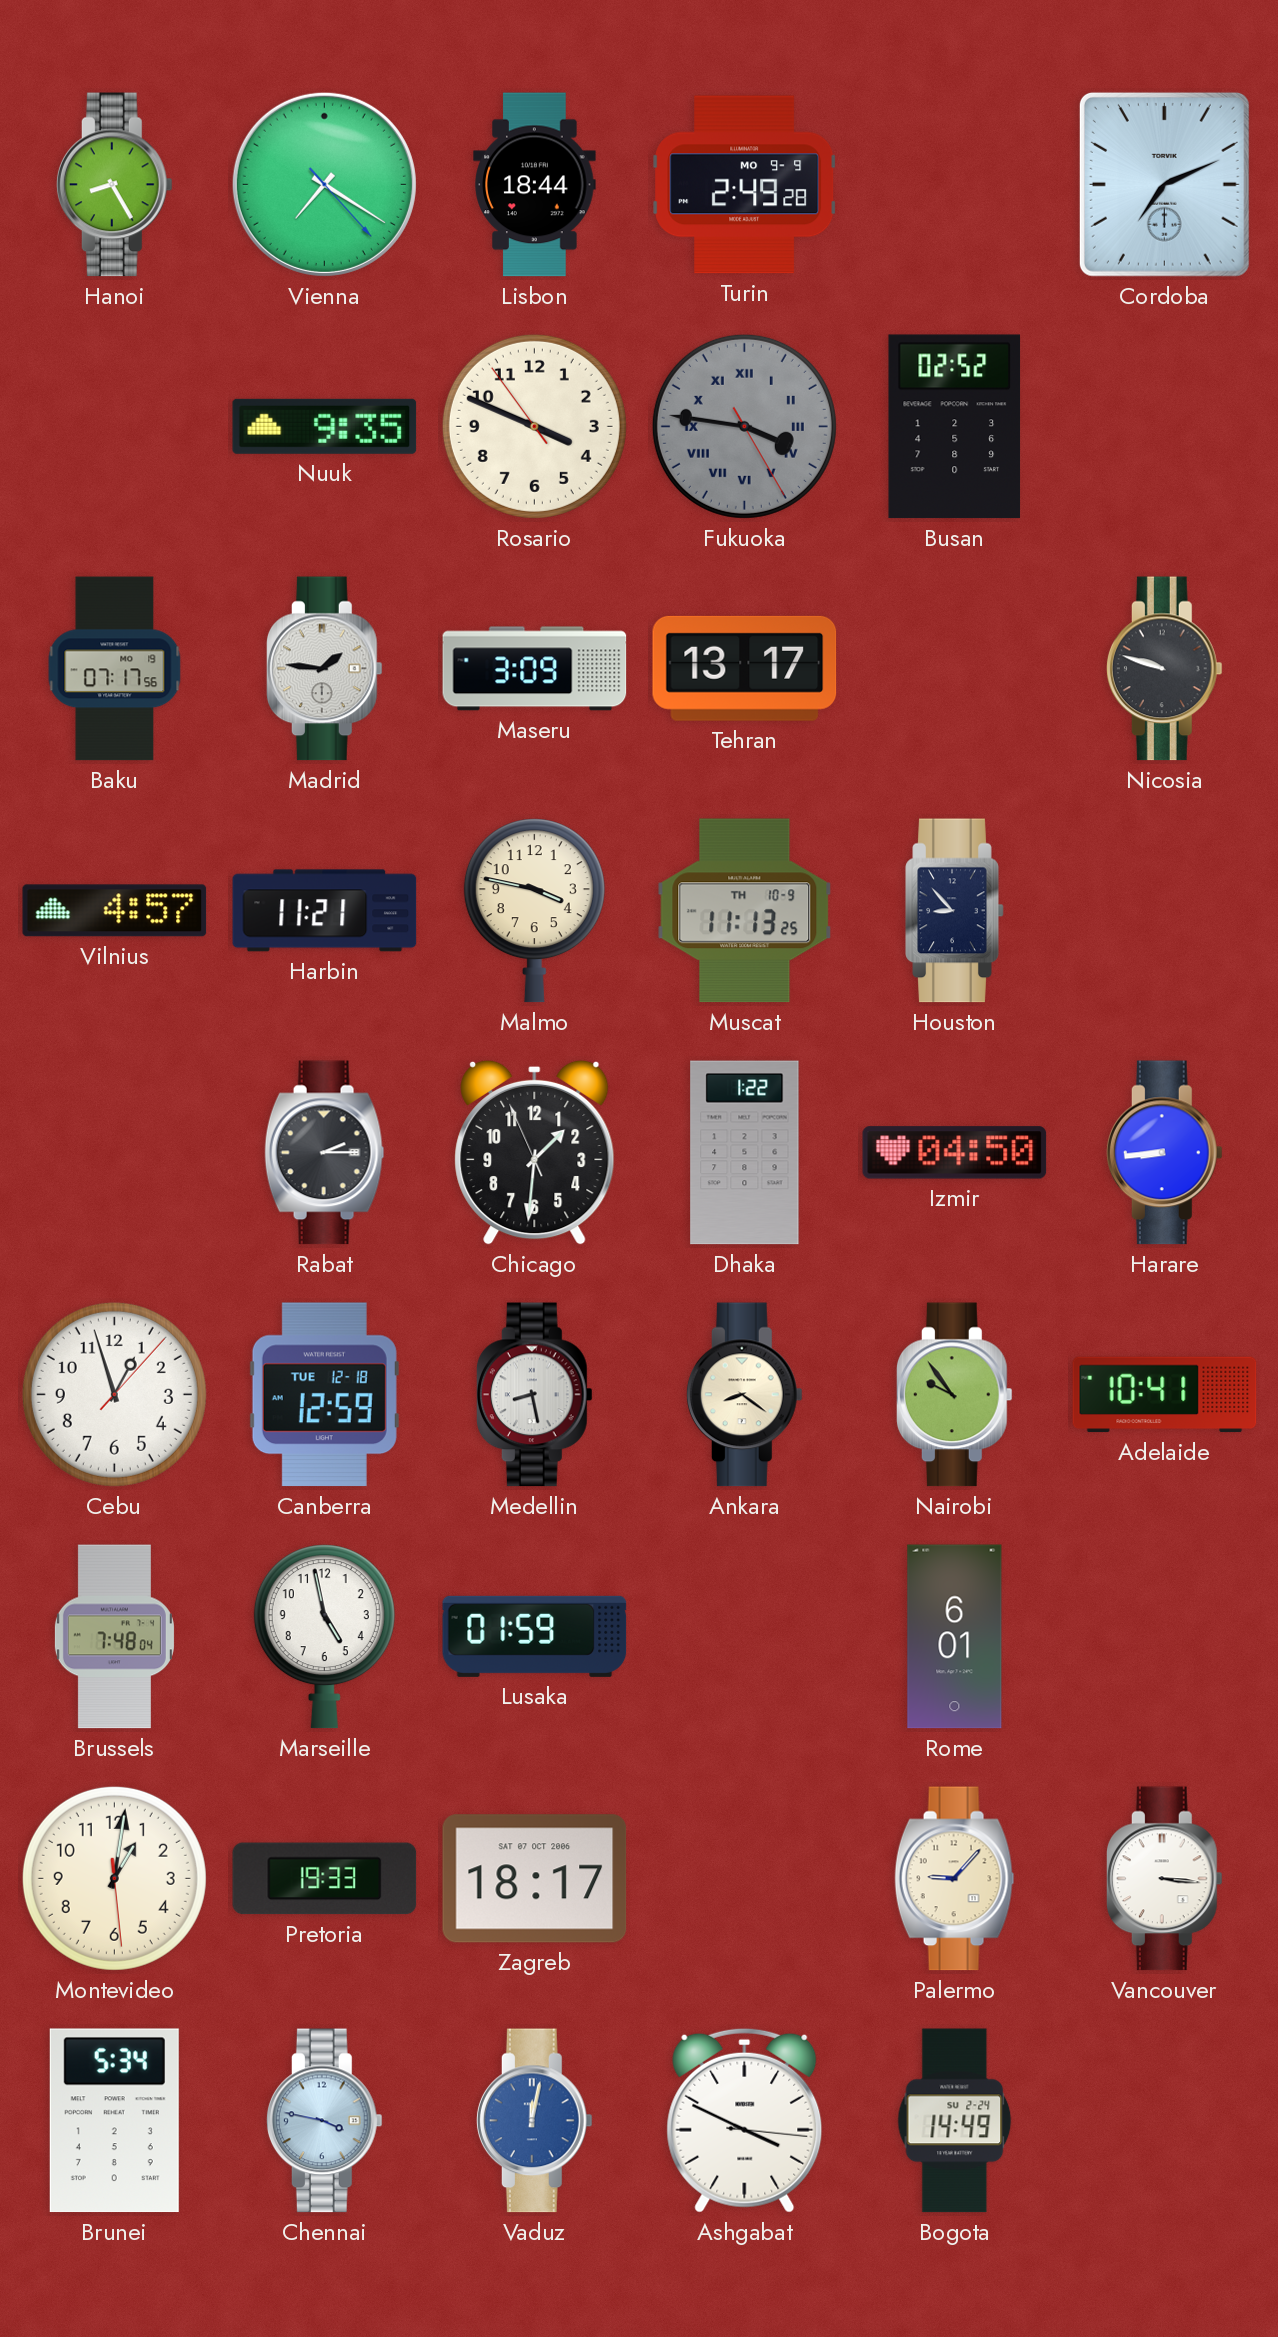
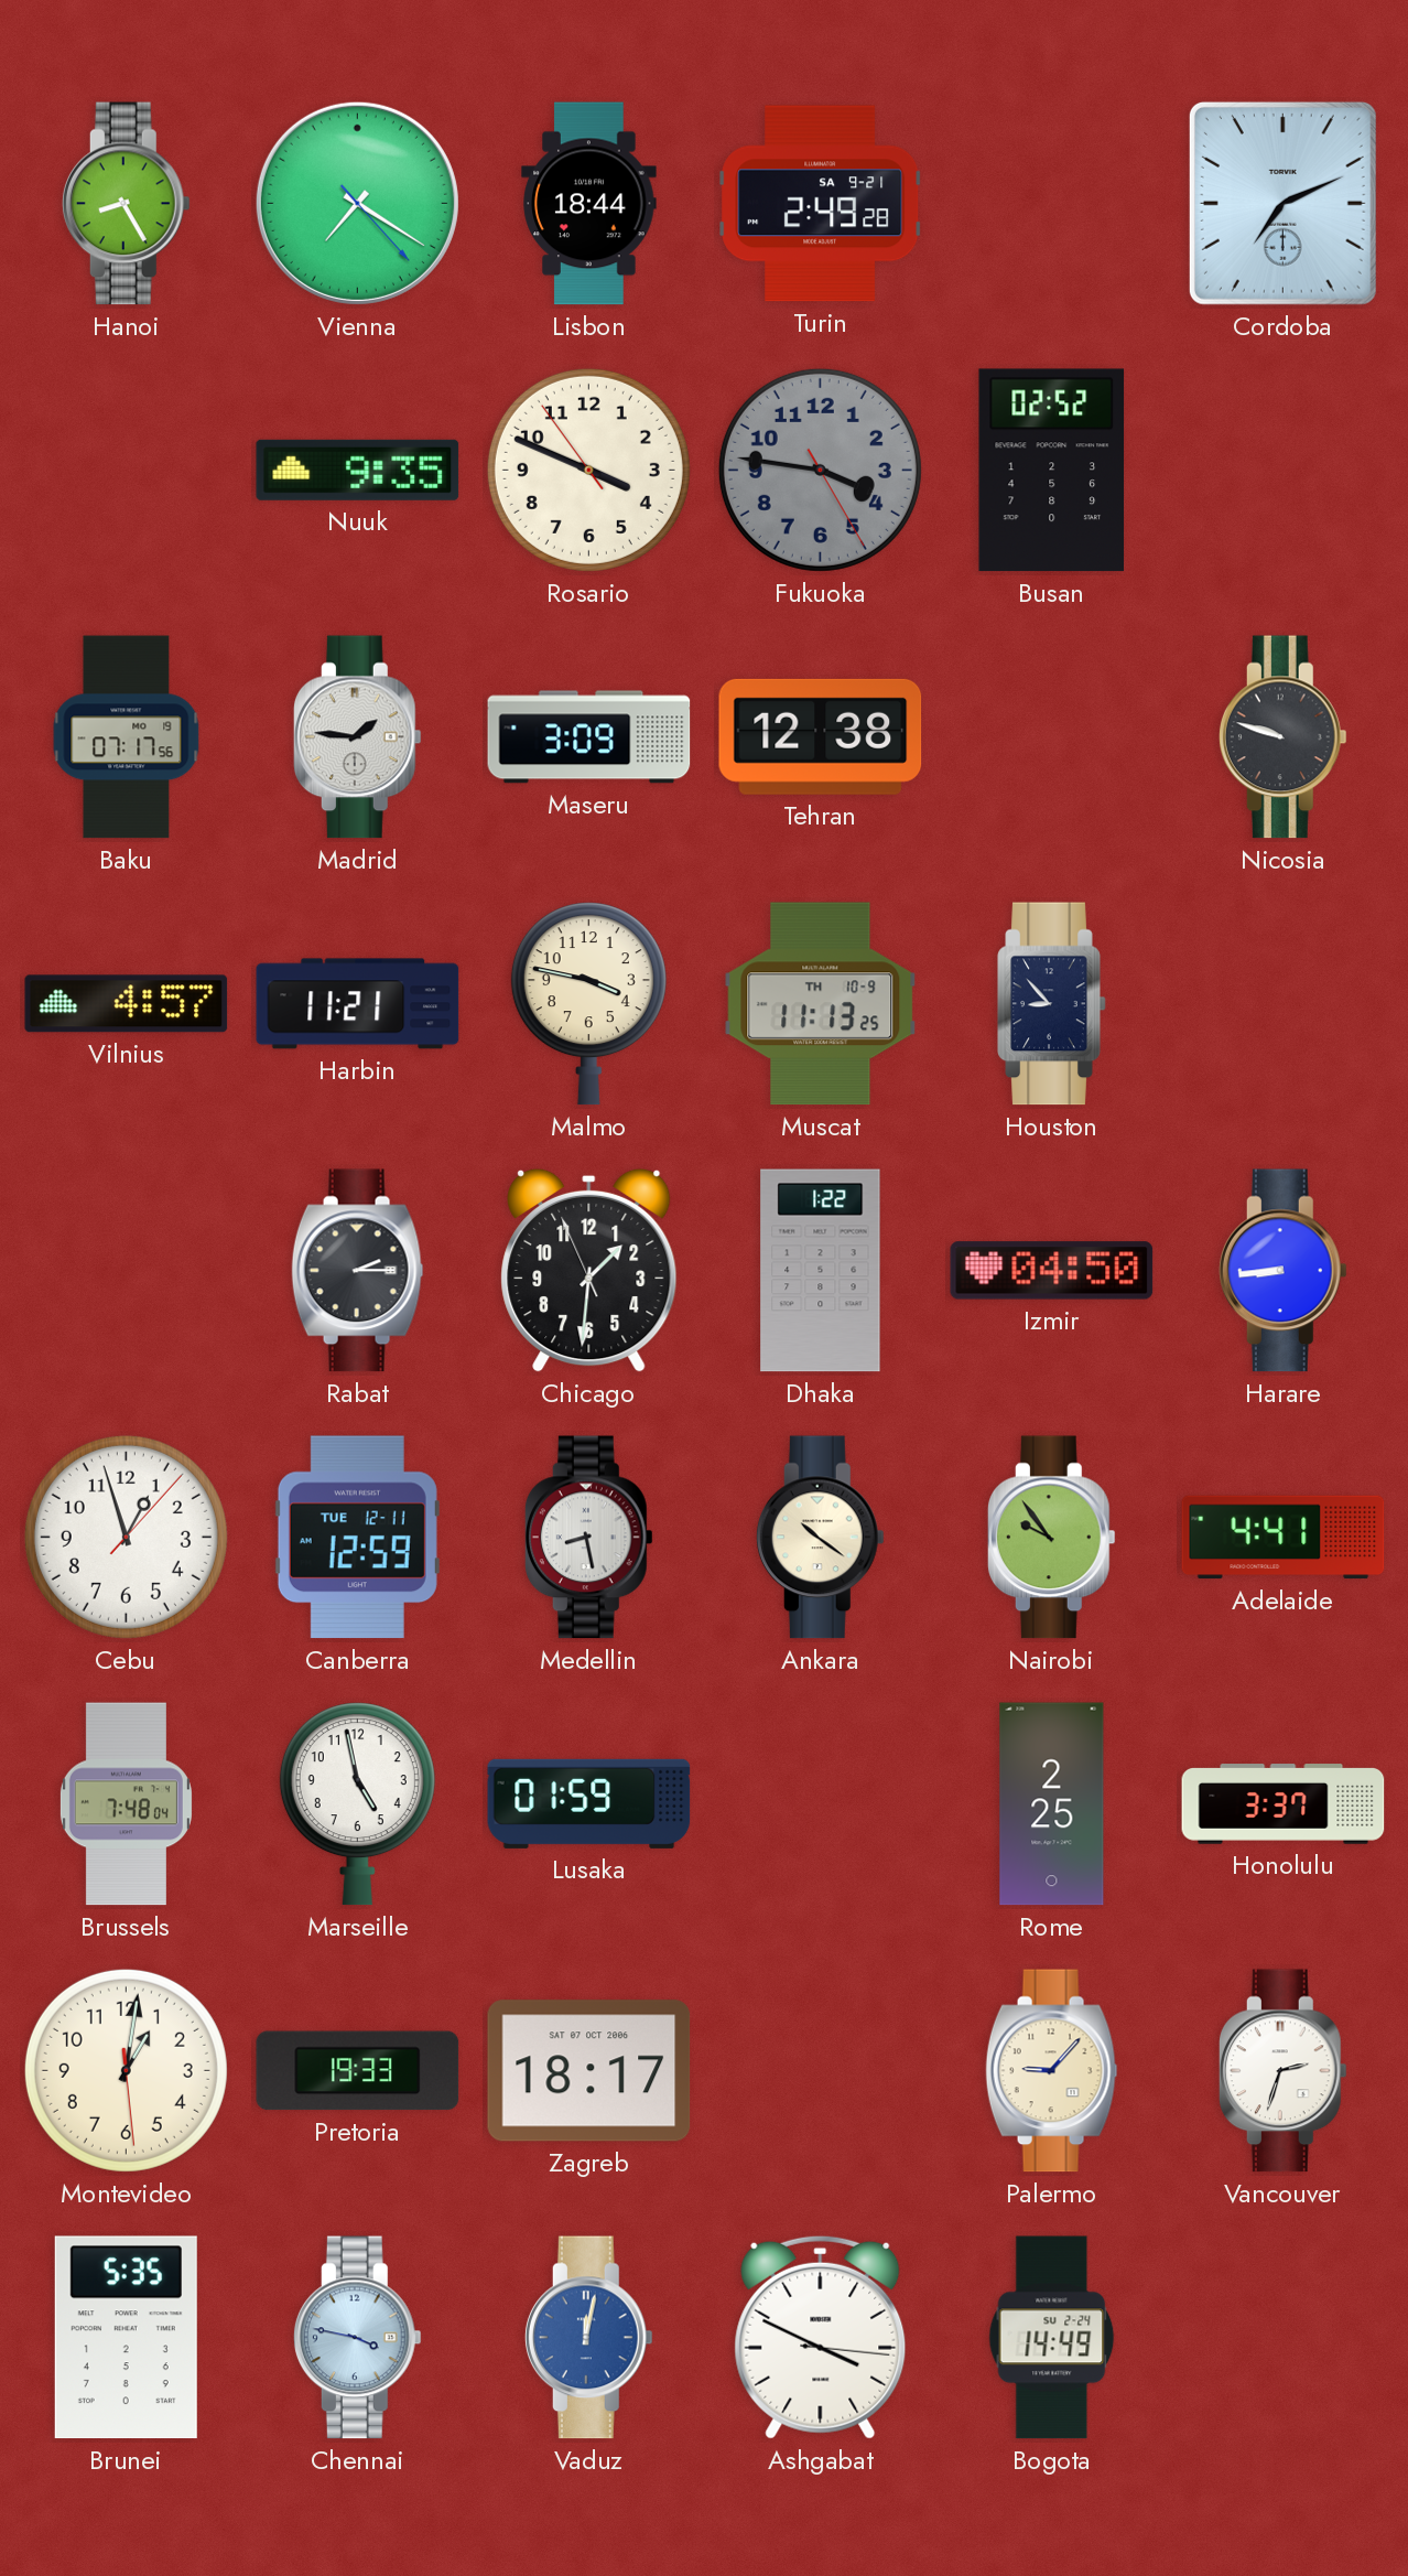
Turin date: MO 9-9 -> SA 9-21
Fukuoka numerals: Roman -> Arabic
Tehran: 13:17 -> 12:38
Canberra date: TUE 12-18 -> TUE 12-11
Ankara: 8:21 -> 10:21
Adelaide: 10:41 -> 4:41
Rome: 6:01 -> 2:25
Honolulu: none -> 3:37
Vancouver: 3:16 -> 2:33
Brunei: 5:34 -> 5:35
